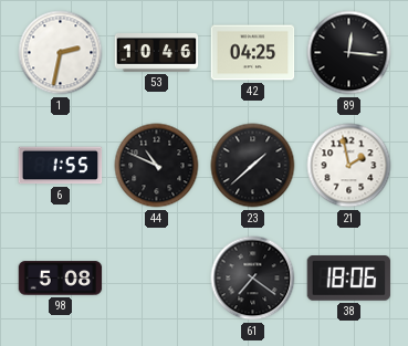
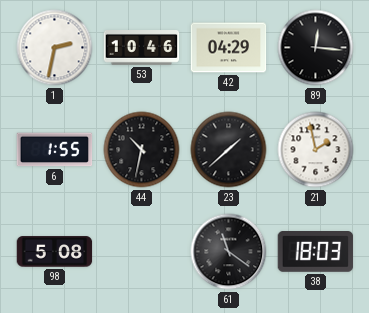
42: 04:25 -> 04:29
44: 10:49 -> 10:32
61: 7:21 -> 11:21
38: 18:06 -> 18:03
